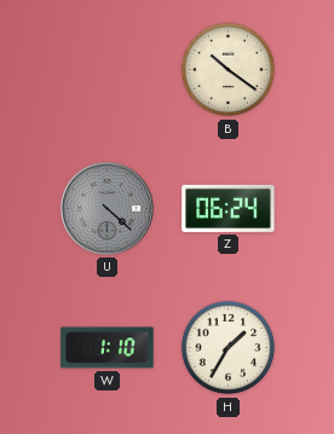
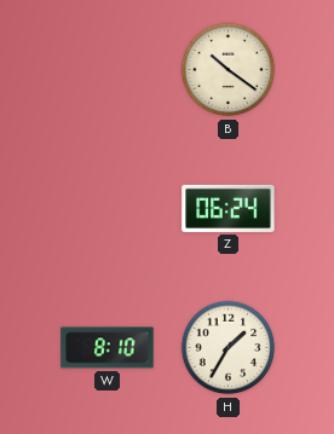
U: 4:22 -> none
W: 1:10 -> 8:10
